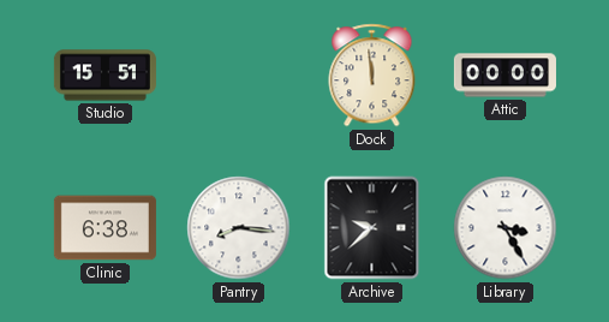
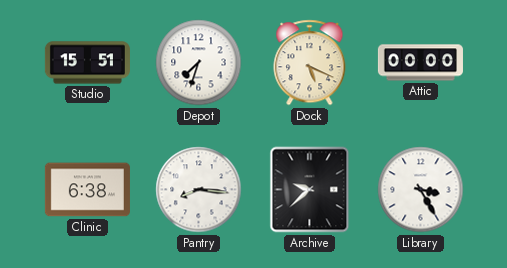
Depot: none -> 7:33
Dock: 11:59 -> 5:19
